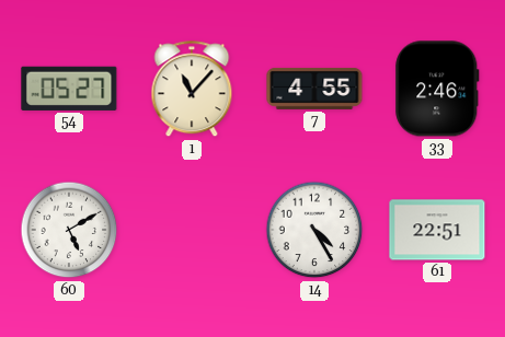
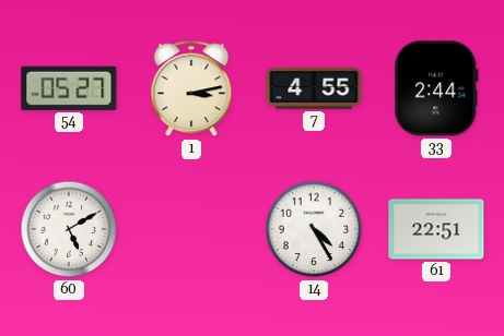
1: 11:07 -> 3:13
33: 2:46 -> 2:44
